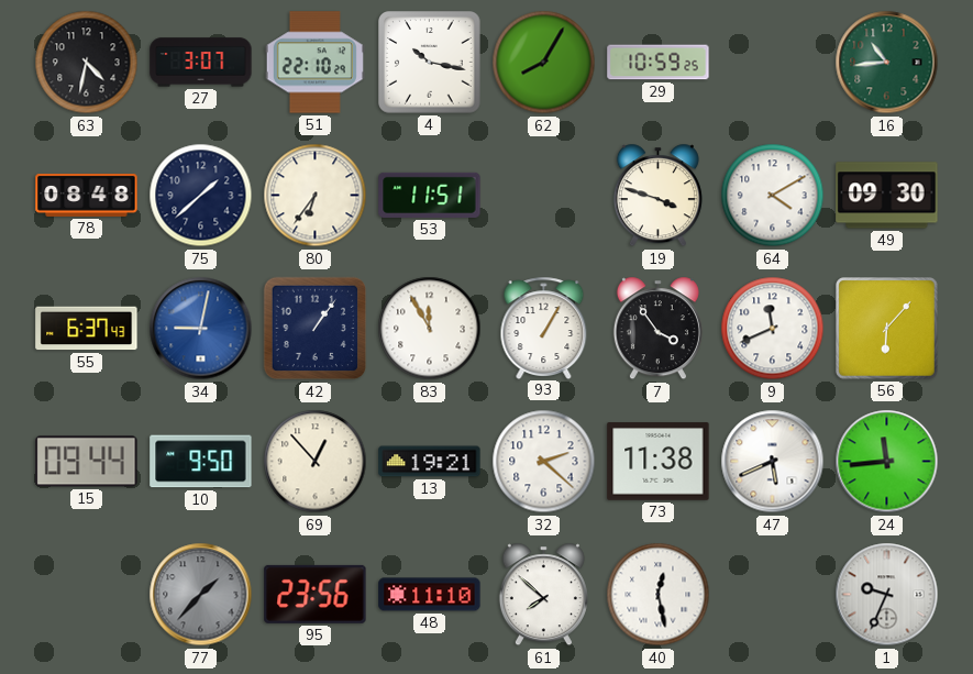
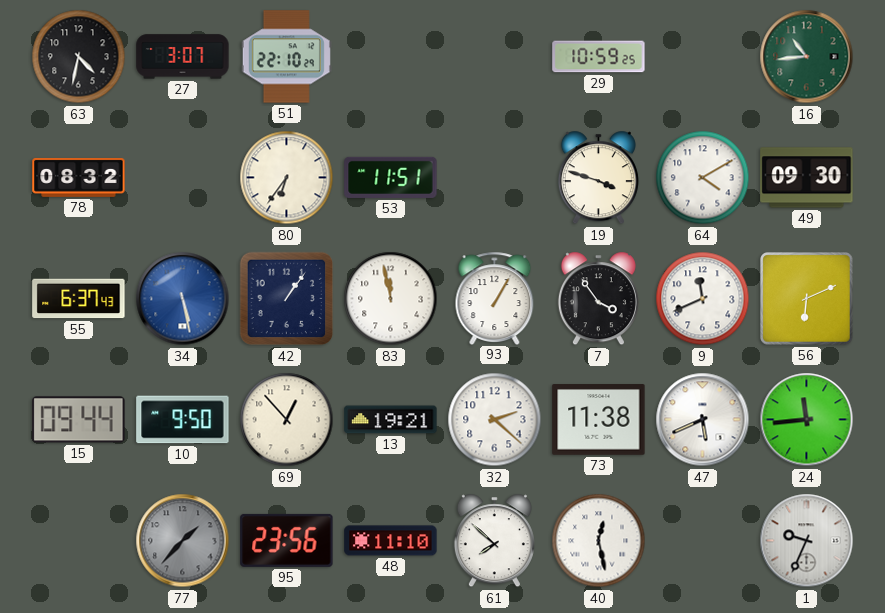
4: 10:17 -> none
62: 8:05 -> none
78: 08:48 -> 08:32
75: 1:38 -> none
34: 9:02 -> 5:28
83: 11:55 -> 11:58
56: 6:07 -> 6:11
